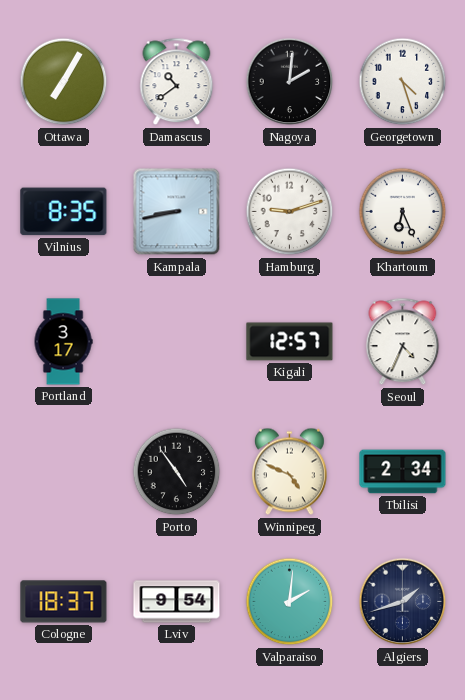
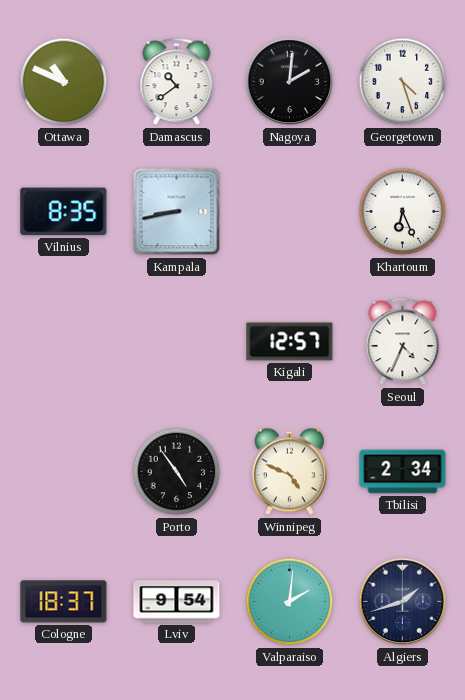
Ottawa: 7:05 -> 10:49
Hamburg: 9:12 -> none
Portland: 3:17 -> none
